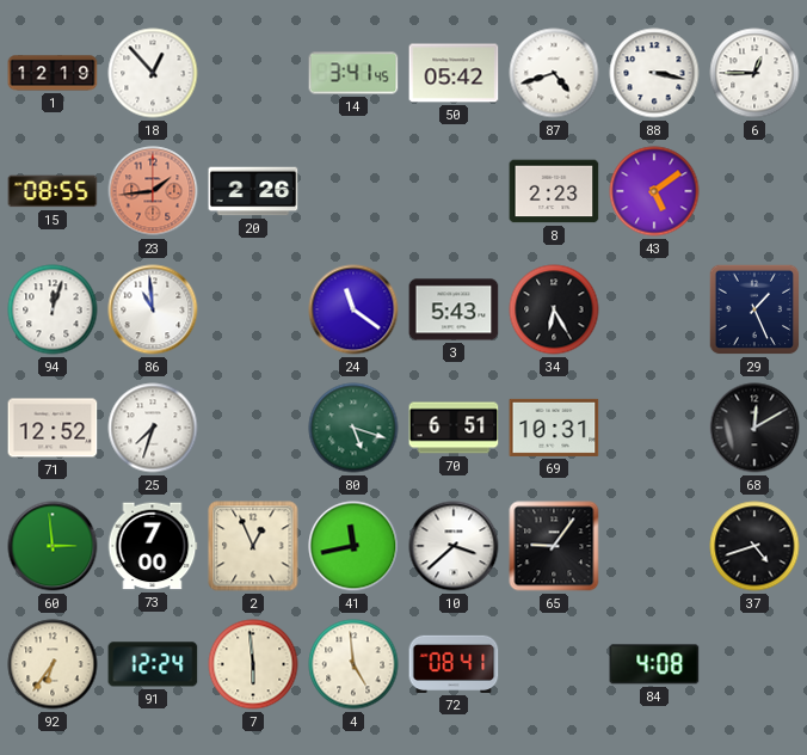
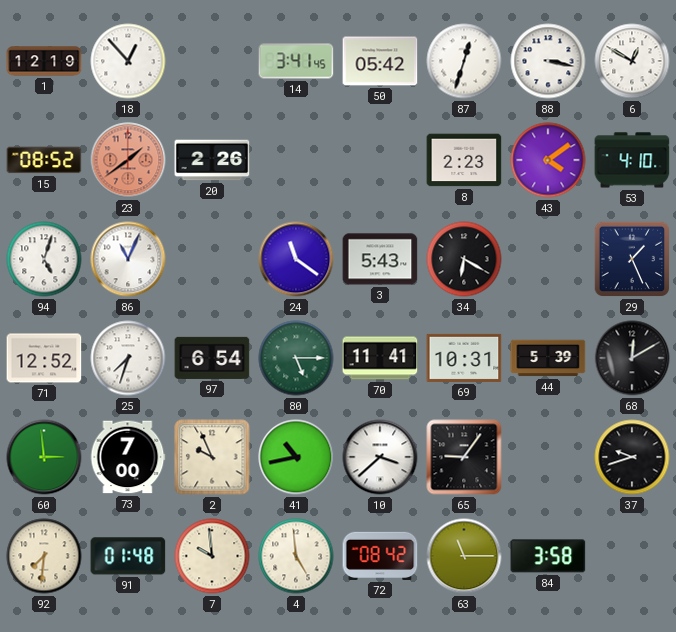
87: 4:42 -> 12:33
6: 12:45 -> 12:50
15: 08:55 -> 08:52
23: 1:44 -> 1:39
43: 5:09 -> 4:09
53: none -> 4:10
94: 12:03 -> 5:03
86: 10:59 -> 11:04
34: 6:25 -> 6:20
97: none -> 6:54
80: 5:18 -> 5:15
70: 6:51 -> 11:41
44: none -> 5:39
2: 12:56 -> 9:56
41: 11:43 -> 10:43
37: 4:42 -> 9:42
92: 6:36 -> 7:31
91: 12:24 -> 01:48
7: 5:59 -> 9:59
72: 08:41 -> 08:42
63: none -> 11:15
84: 4:08 -> 3:58
